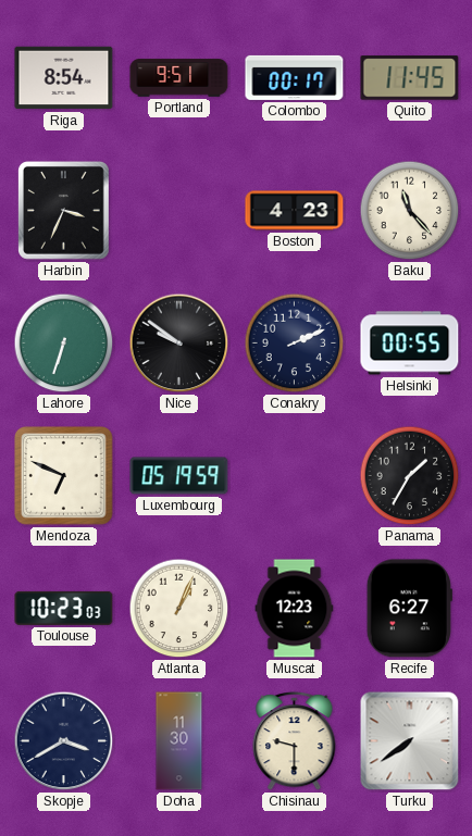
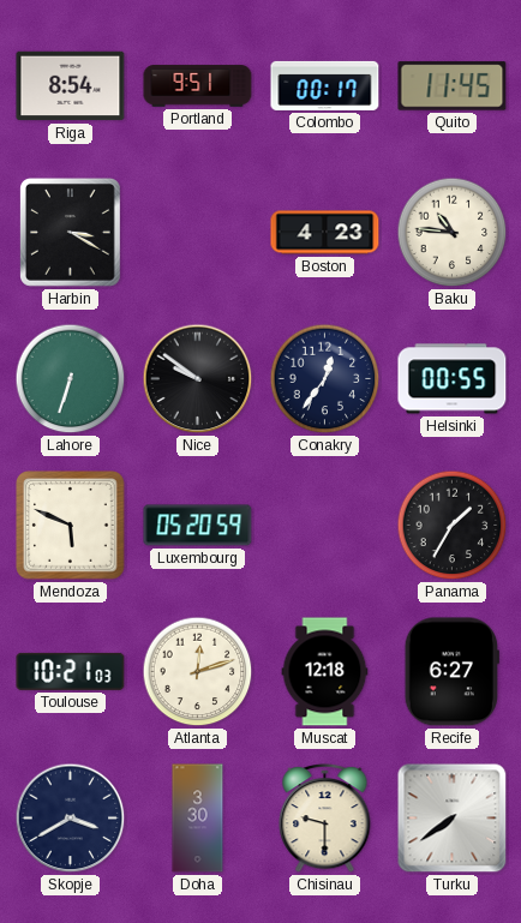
Harbin: 3:34 -> 3:20
Baku: 11:23 -> 10:46
Conakry: 2:11 -> 12:36
Mendoza: 6:49 -> 5:49
Luxembourg: 05:19 -> 05:20
Toulouse: 10:23 -> 10:21
Atlanta: 1:04 -> 12:12
Muscat: 12:23 -> 12:18
Doha: 11:30 -> 3:30
